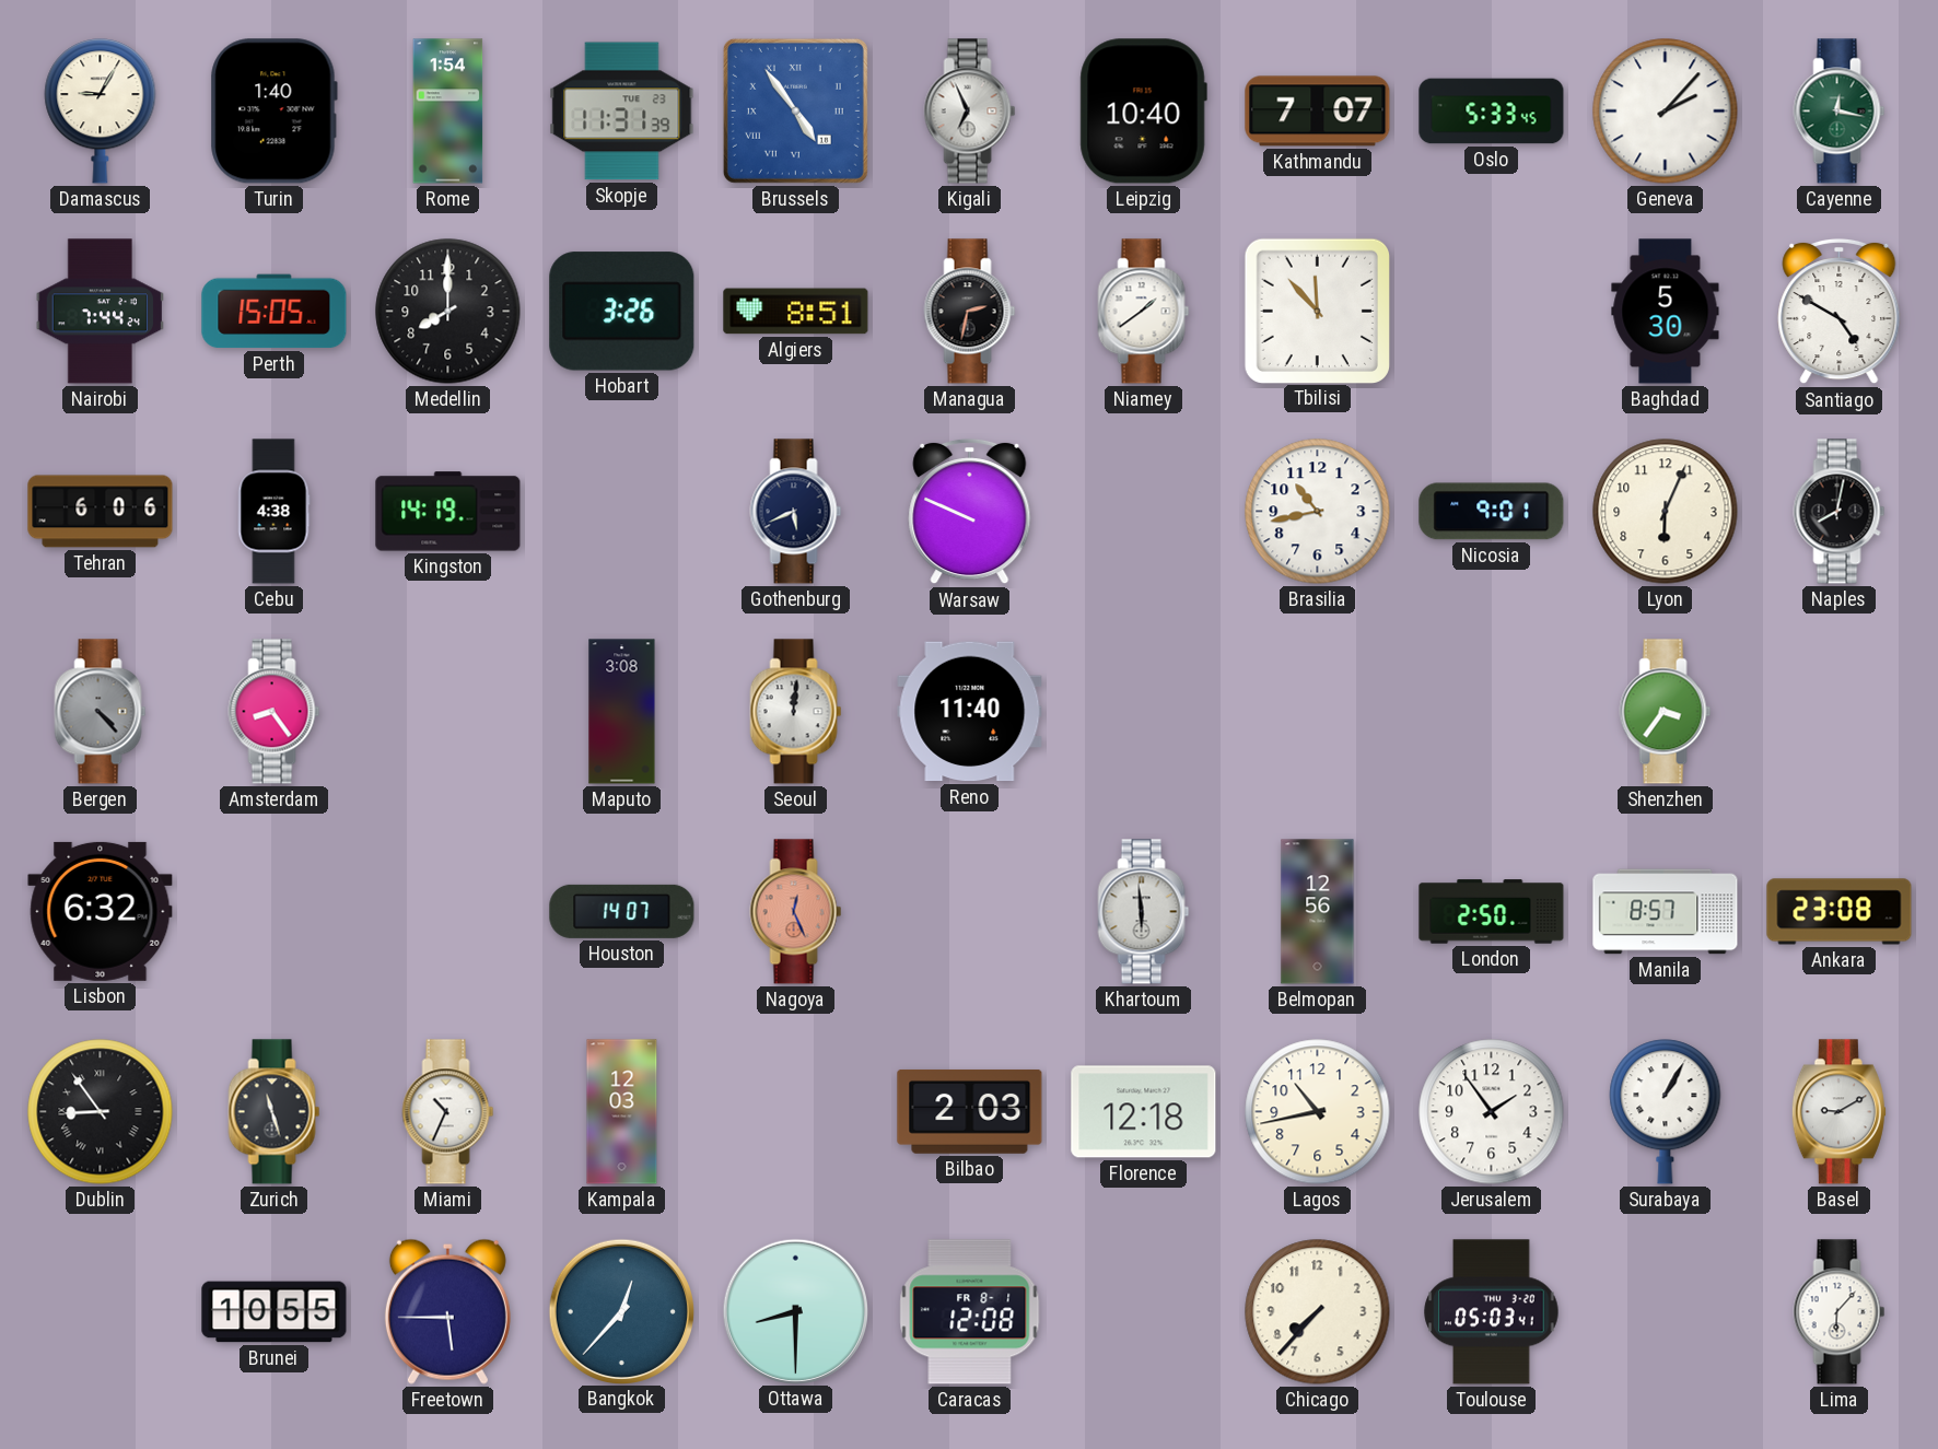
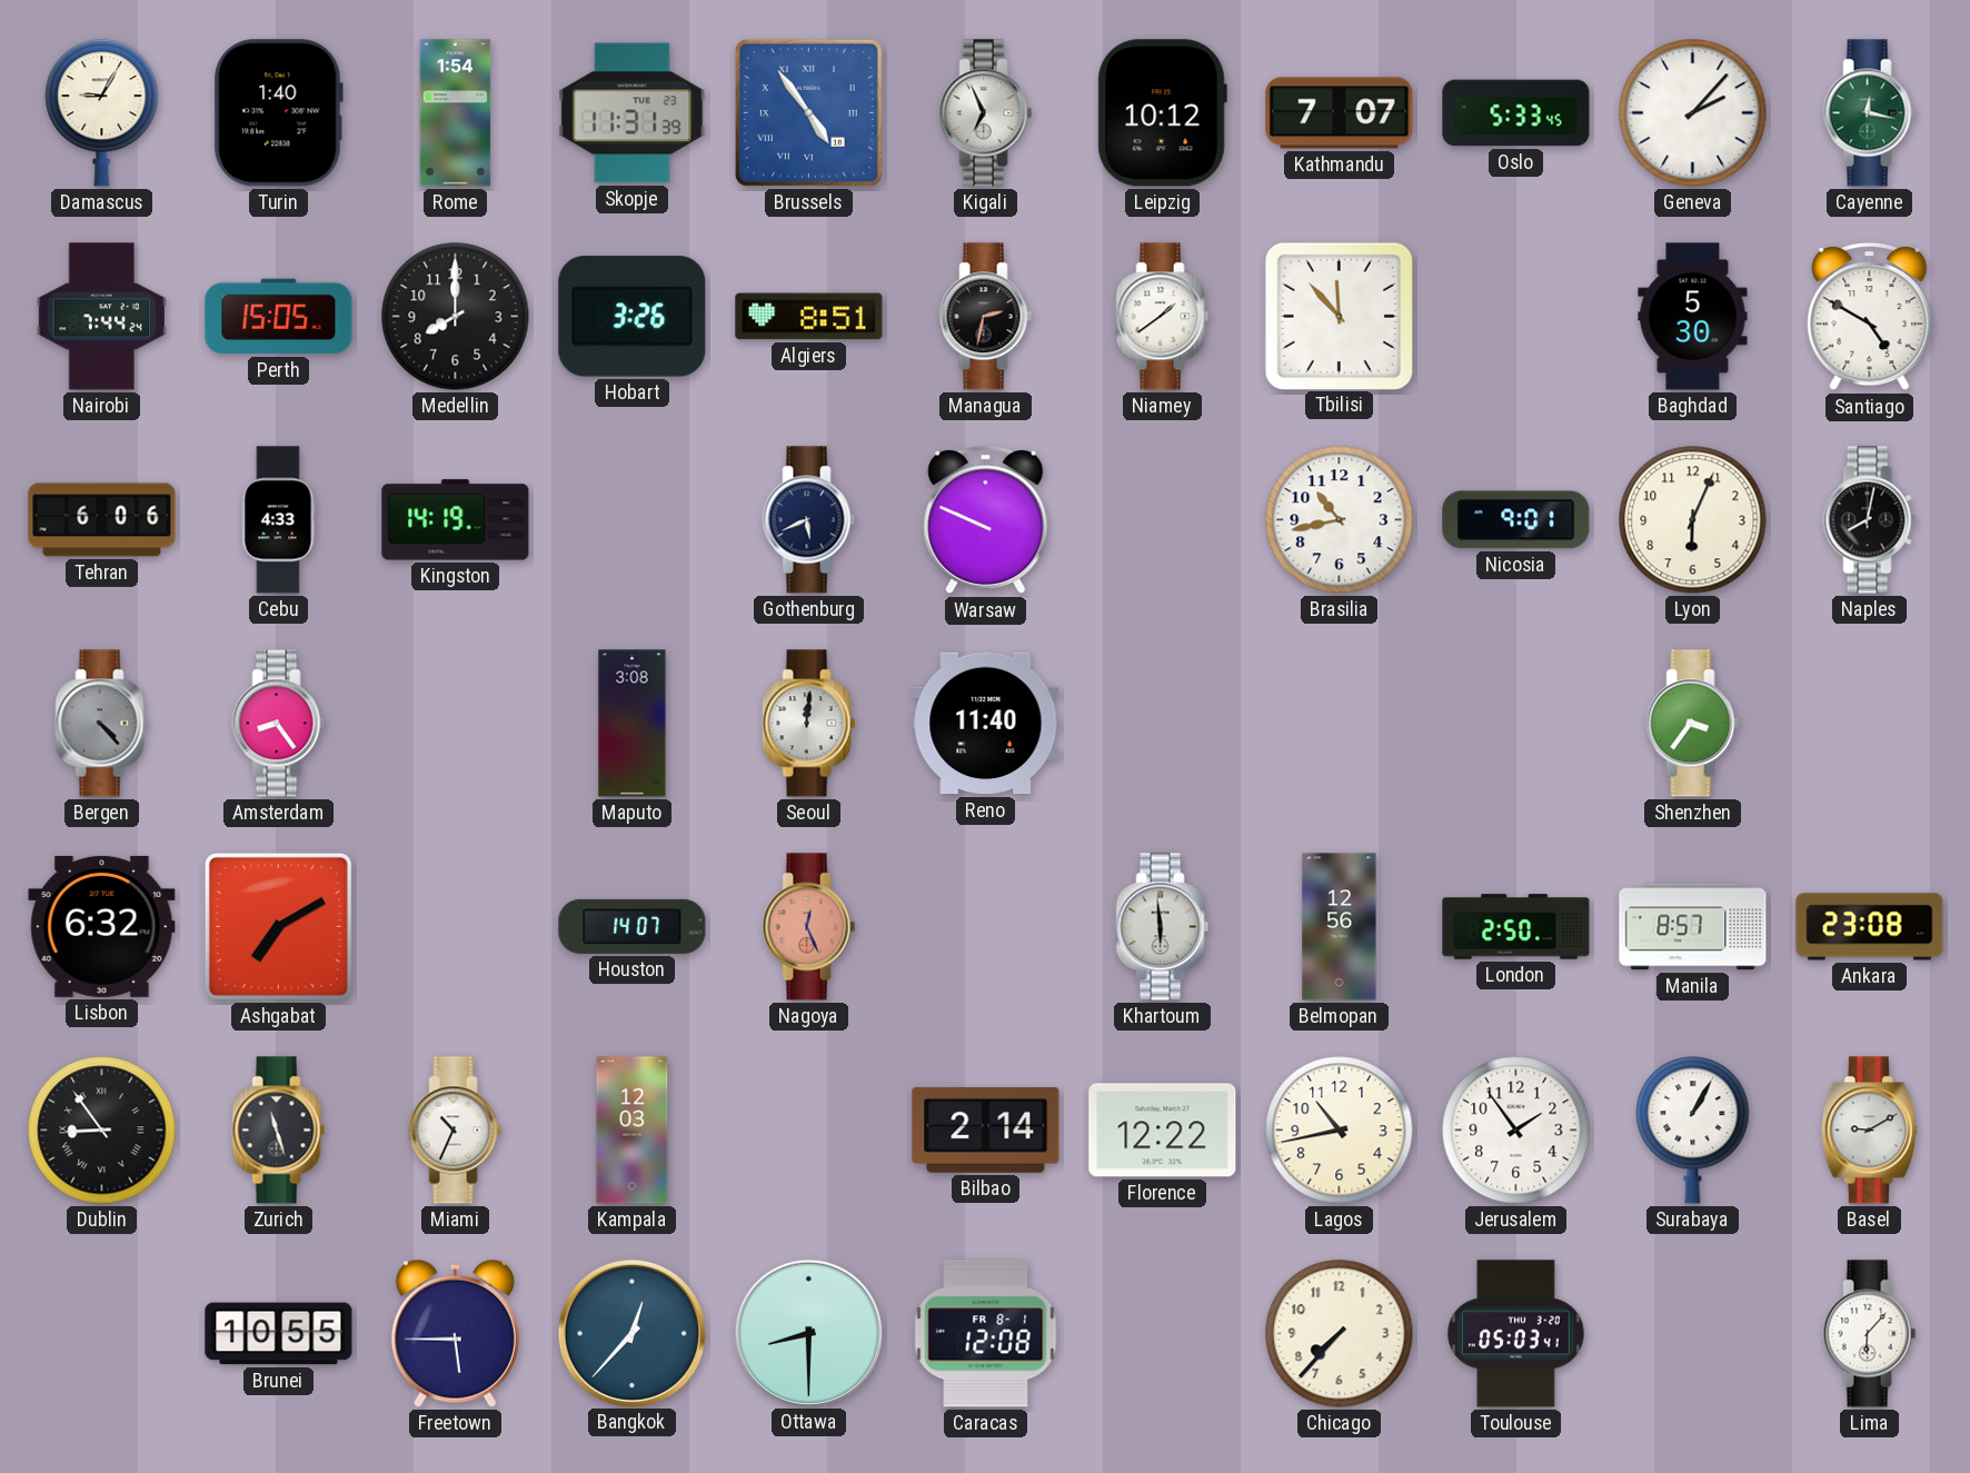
Leipzig: 10:40 -> 10:12
Cebu: 4:38 -> 4:33
Ashgabat: none -> 7:10
Bilbao: 2:03 -> 2:14
Florence: 12:18 -> 12:22
